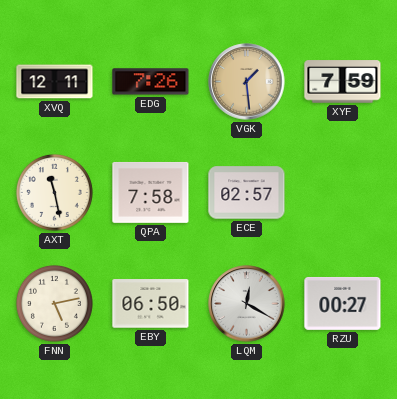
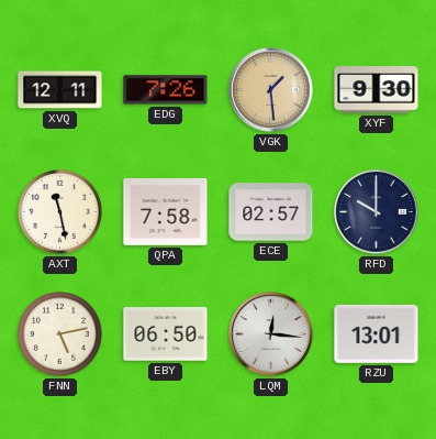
XYF: 7:59 -> 9:30
RFD: none -> 10:00
LQM: 12:20 -> 12:16
RZU: 00:27 -> 13:01
